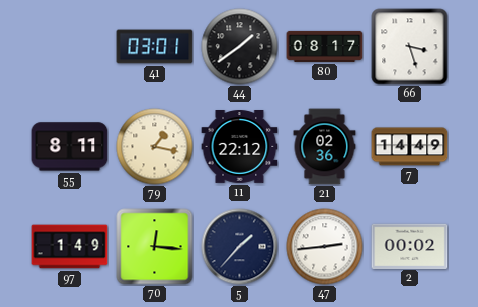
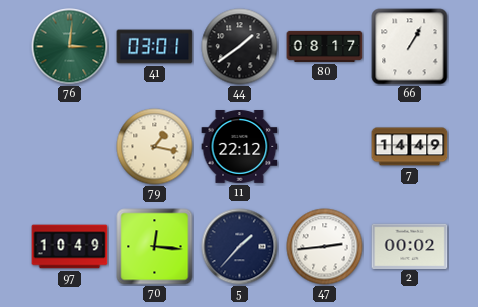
76: none -> 3:01
66: 3:27 -> 1:05
55: 8:11 -> none
21: 02:36 -> none
97: 1:49 -> 10:49
